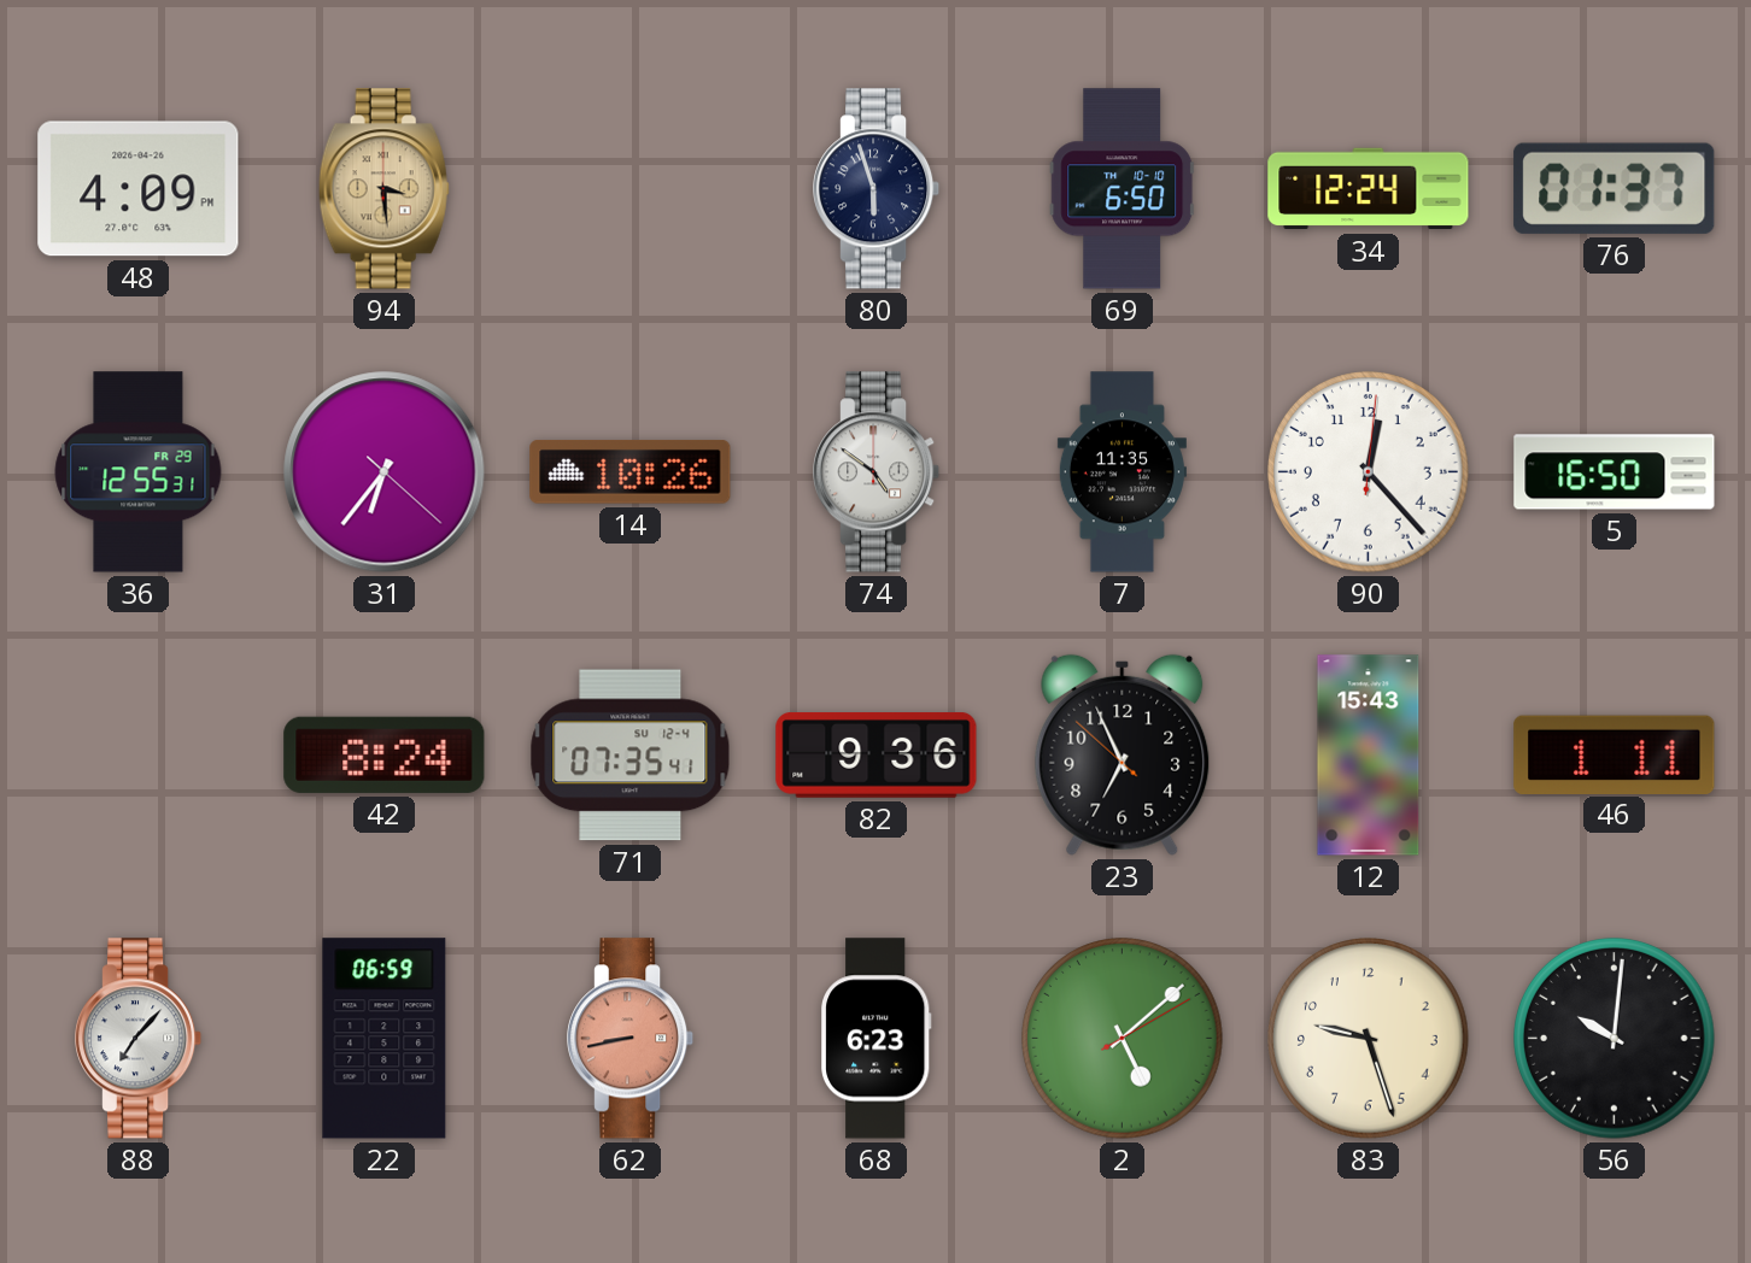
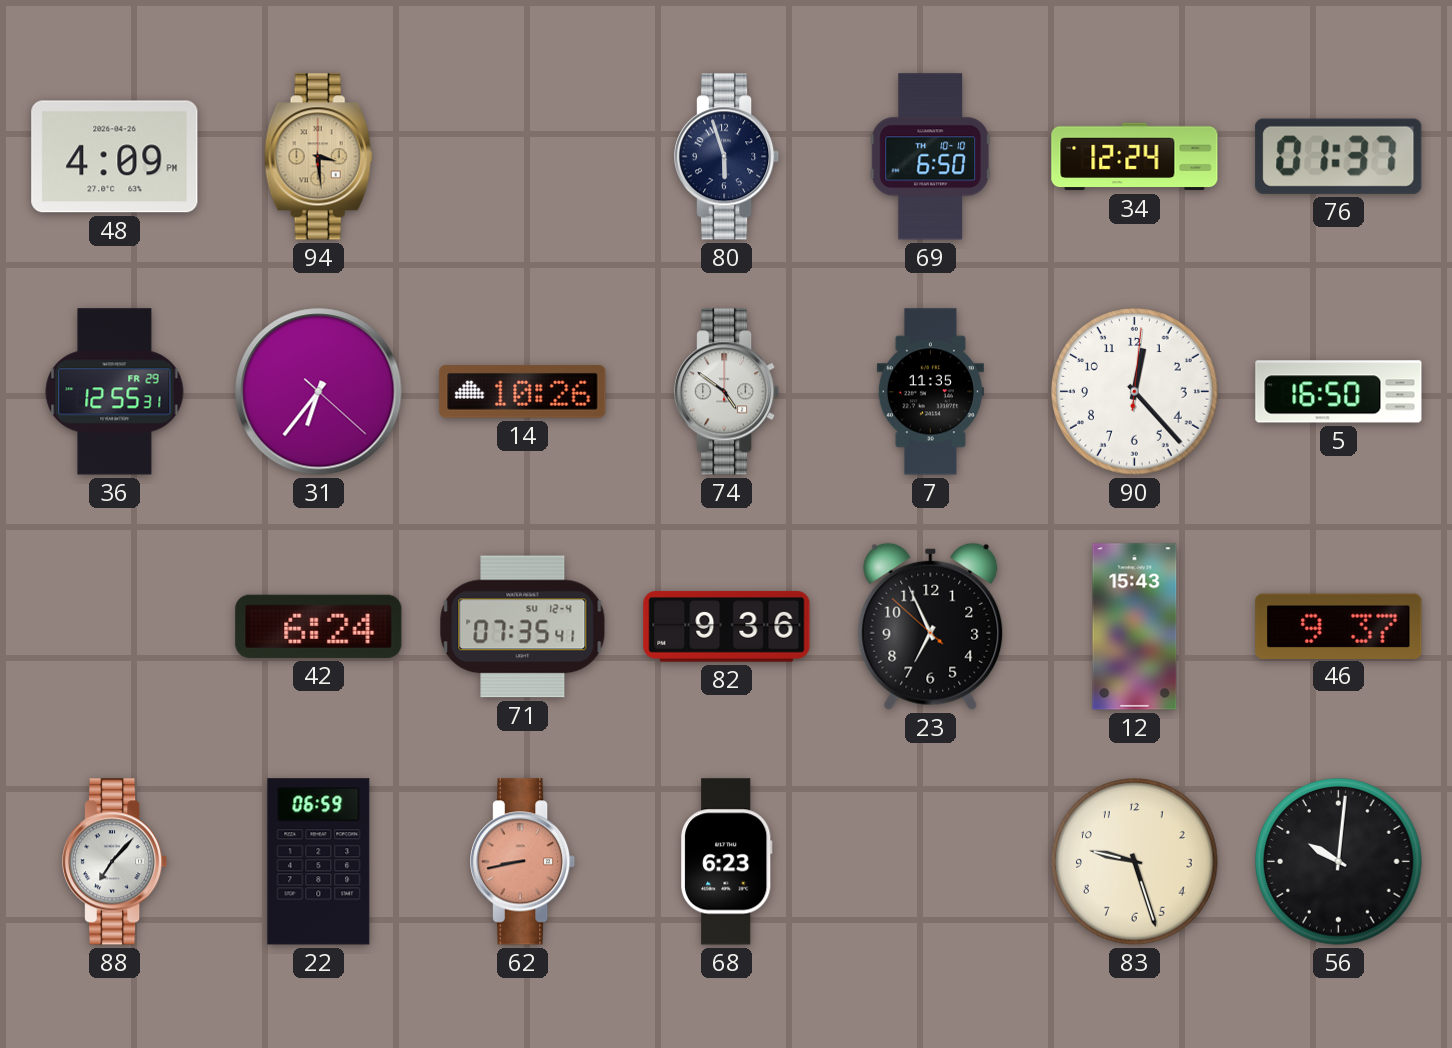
42: 8:24 -> 6:24
46: 1:11 -> 9:37
2: 5:08 -> none
